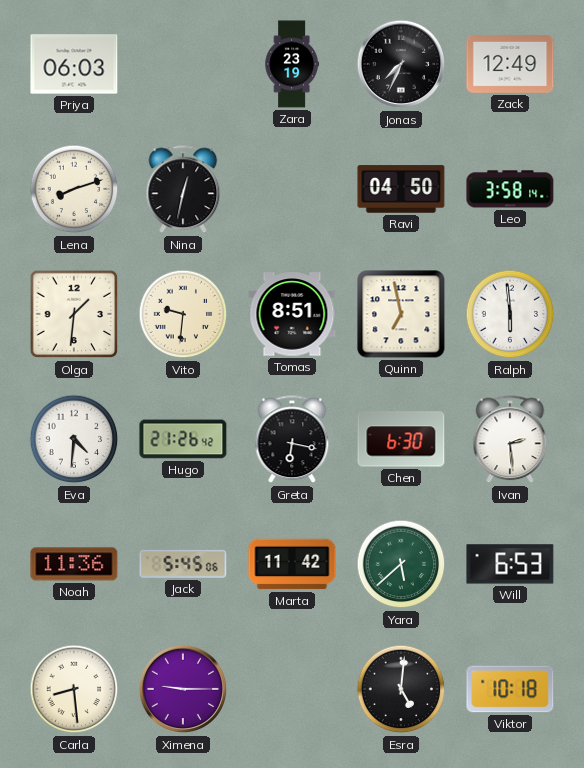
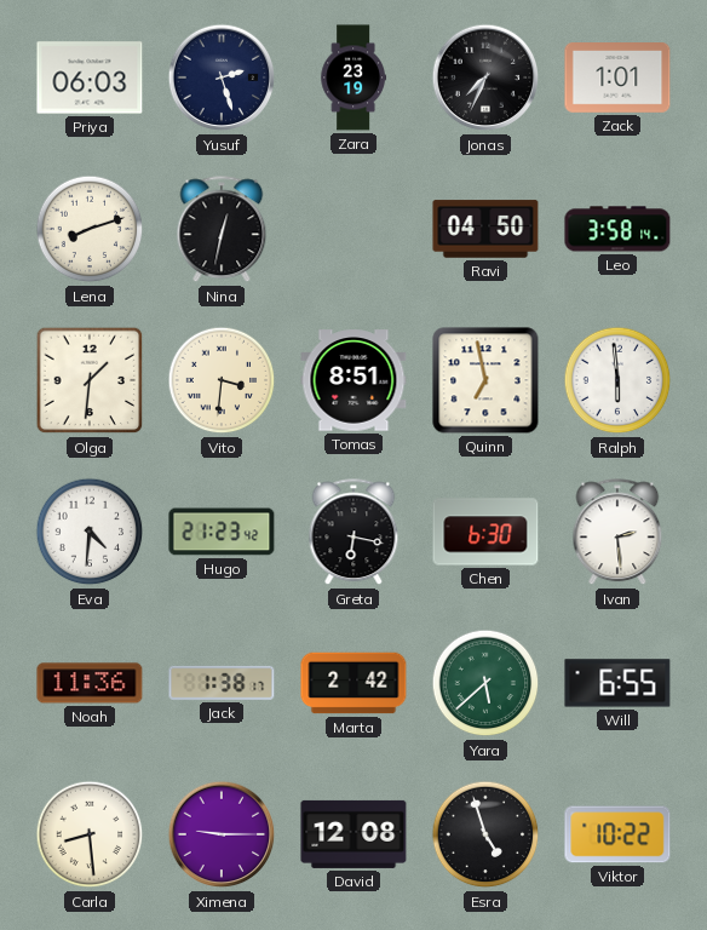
Yusuf: none -> 2:27
Zack: 12:49 -> 1:01
Vito: 9:31 -> 3:31
Hugo: 21:26 -> 21:23
Jack: 5:45 -> 1:38
Marta: 11:42 -> 2:42
Will: 6:53 -> 6:55
David: none -> 12:08
Esra: 5:01 -> 4:57
Viktor: 10:18 -> 10:22
